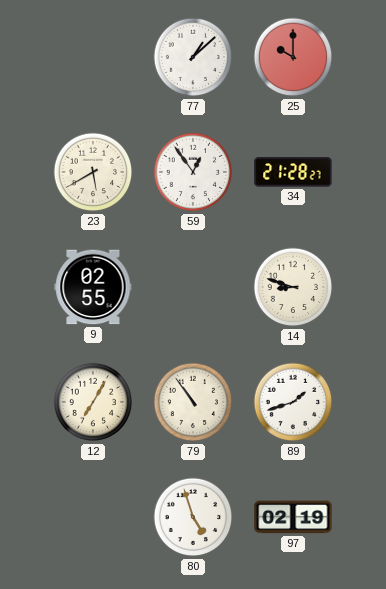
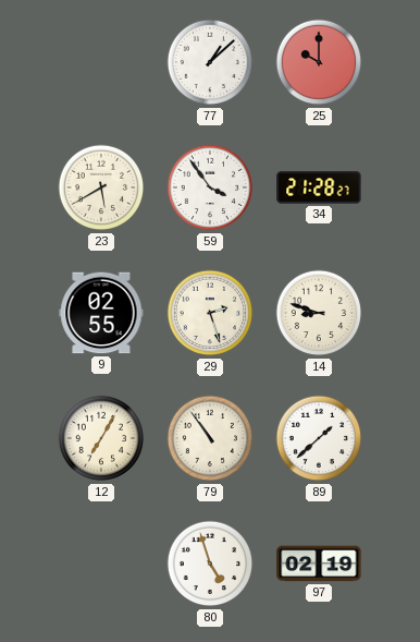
59: 12:54 -> 3:54
29: none -> 2:27
89: 1:42 -> 1:38
